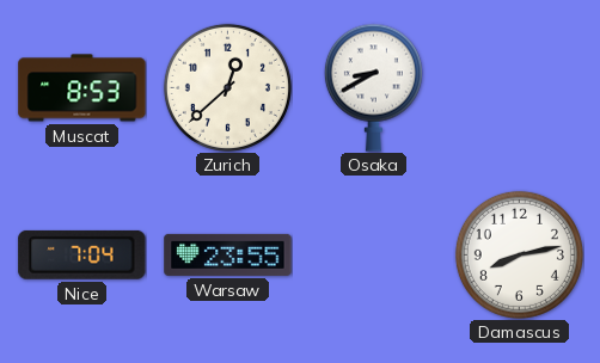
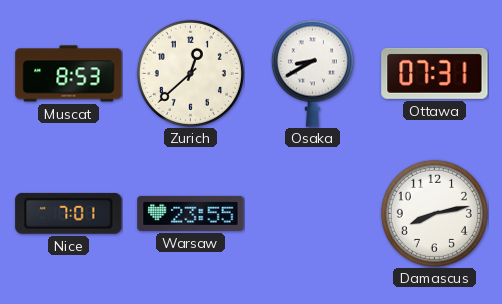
Ottawa: none -> 07:31
Nice: 7:04 -> 7:01
